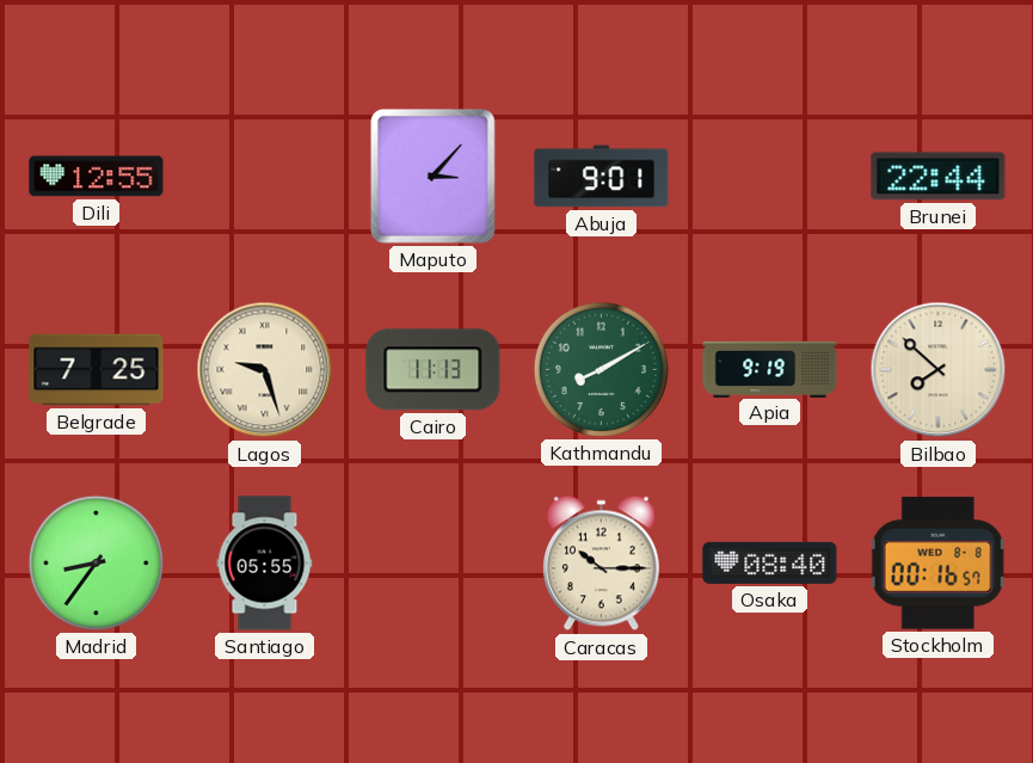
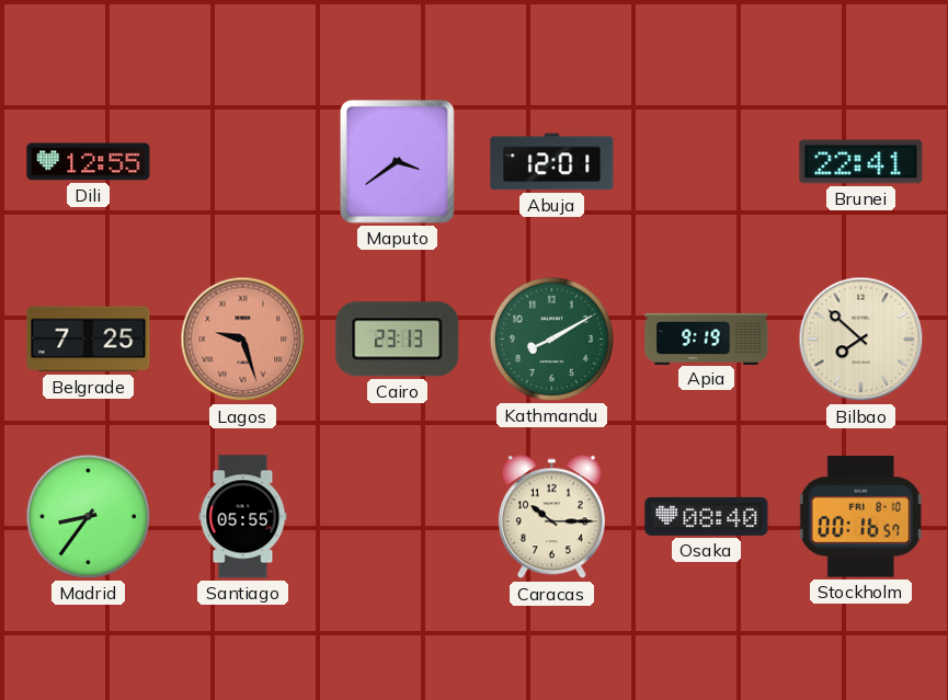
Maputo: 3:07 -> 3:39
Abuja: 9:01 -> 12:01
Brunei: 22:44 -> 22:41
Lagos dial: cream -> salmon
Cairo: 11:13 -> 23:13
Stockholm date: WED 8-8 -> FRI 8-10
